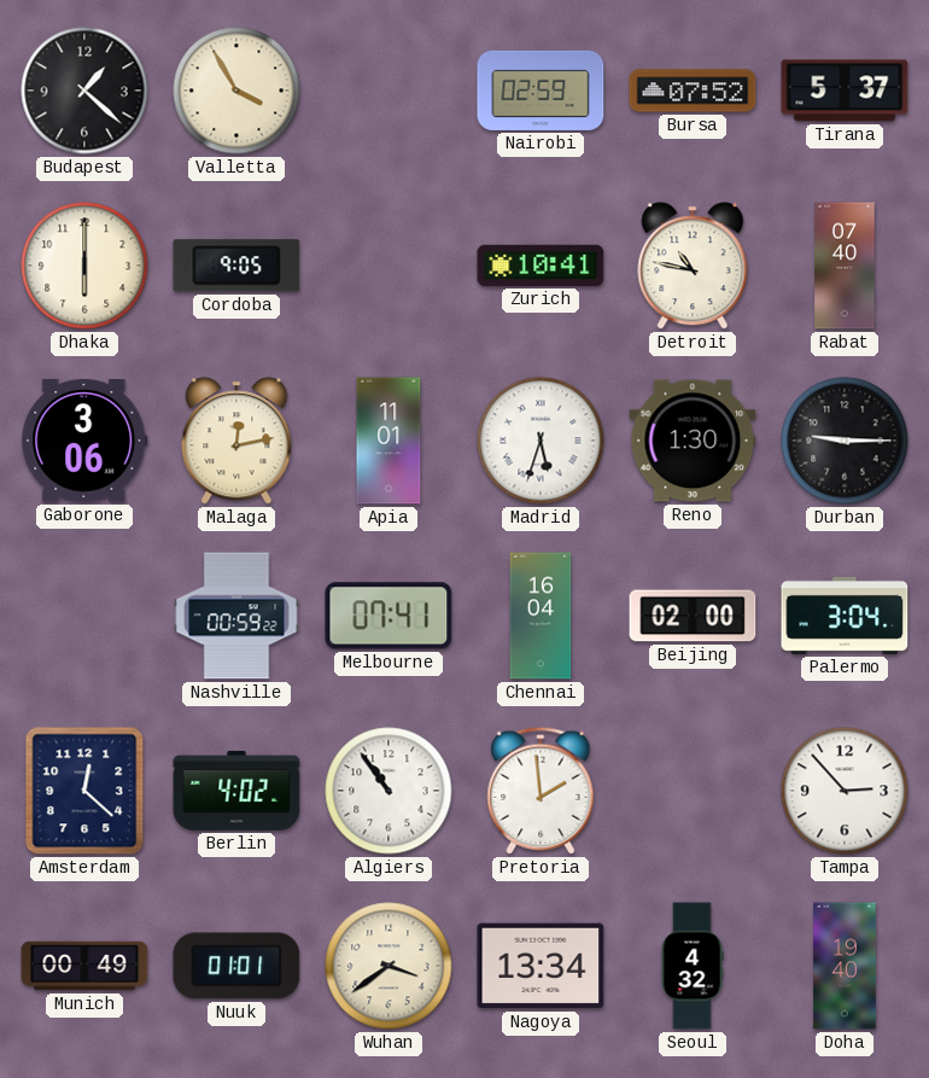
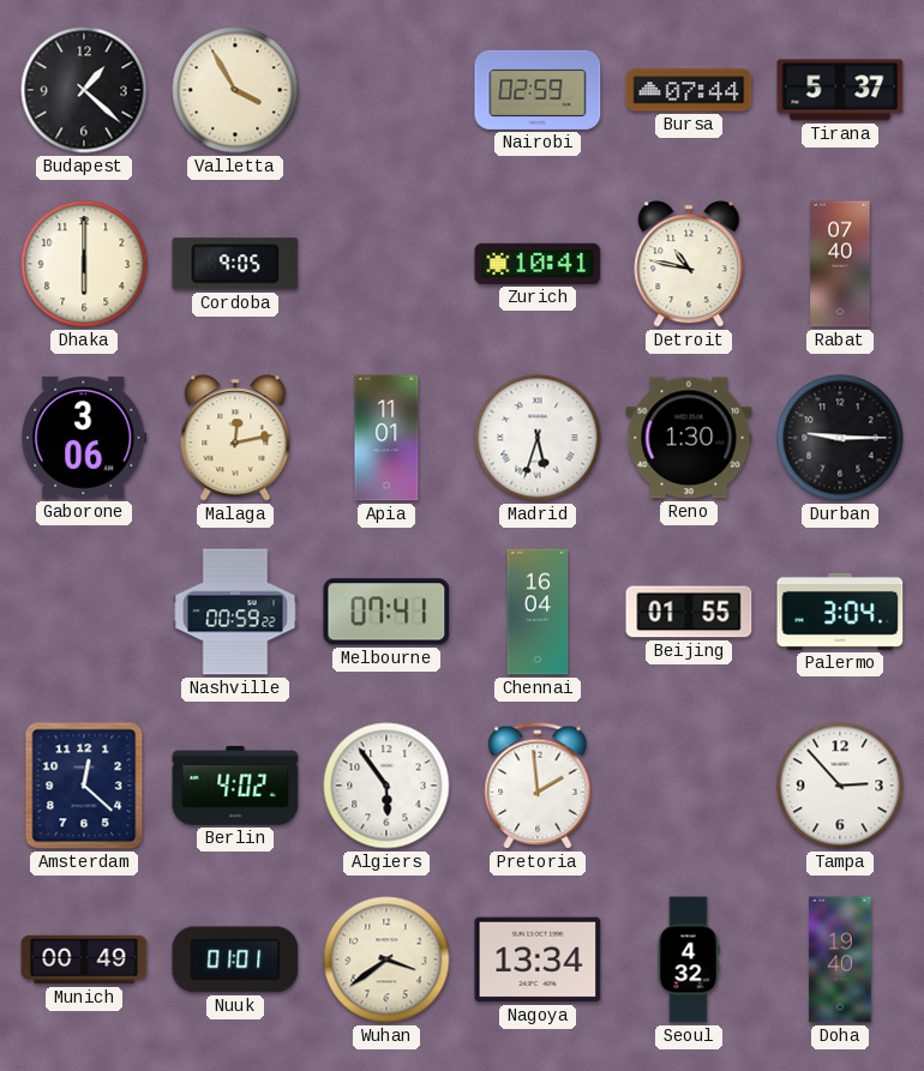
Bursa: 07:52 -> 07:44
Beijing: 02:00 -> 01:55
Algiers: 10:54 -> 5:54
